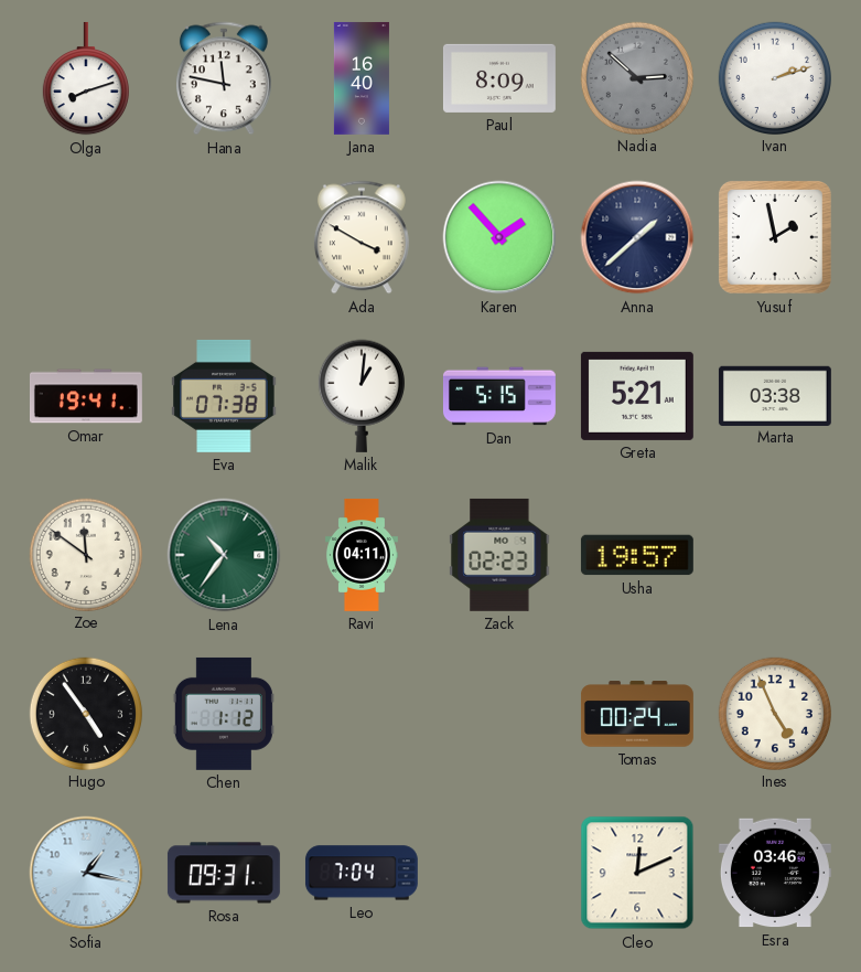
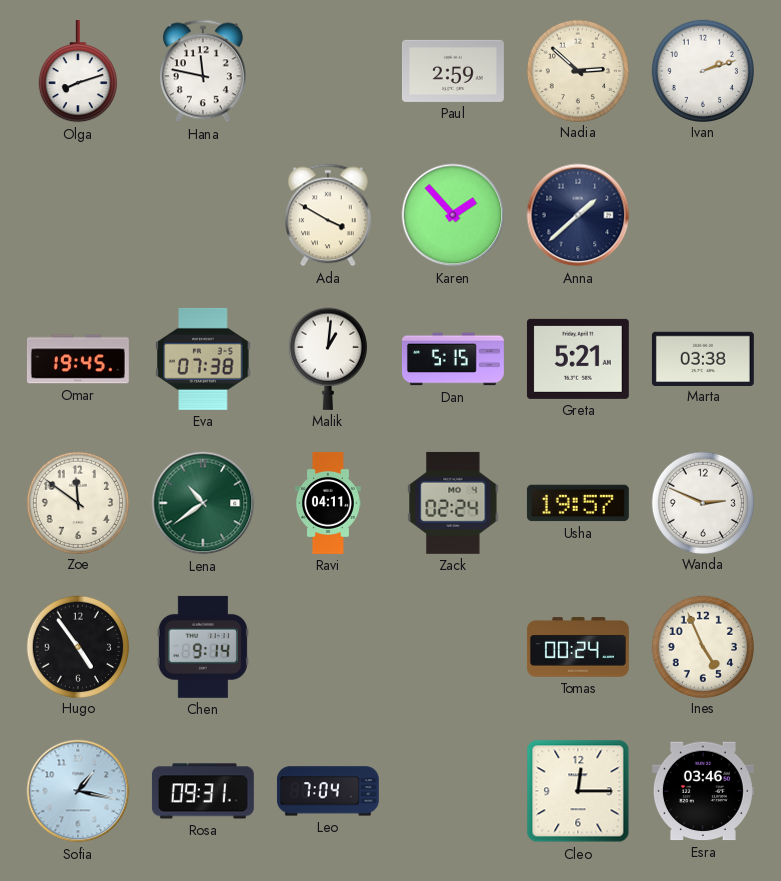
Jana: 16:40 -> none
Paul: 8:09 -> 2:59
Nadia dial: grey -> cream
Yusuf: 1:58 -> none
Omar: 19:41 -> 19:45
Lena: 10:36 -> 10:39
Zack: 02:23 -> 02:24
Wanda: none -> 2:49
Chen: 1:12 -> 9:14
Cleo: 12:11 -> 12:15
